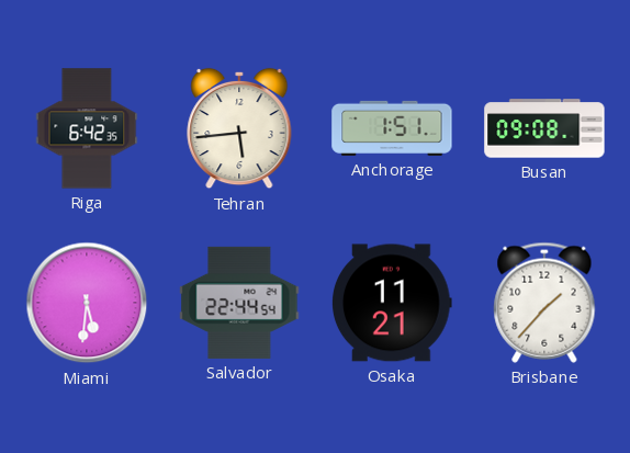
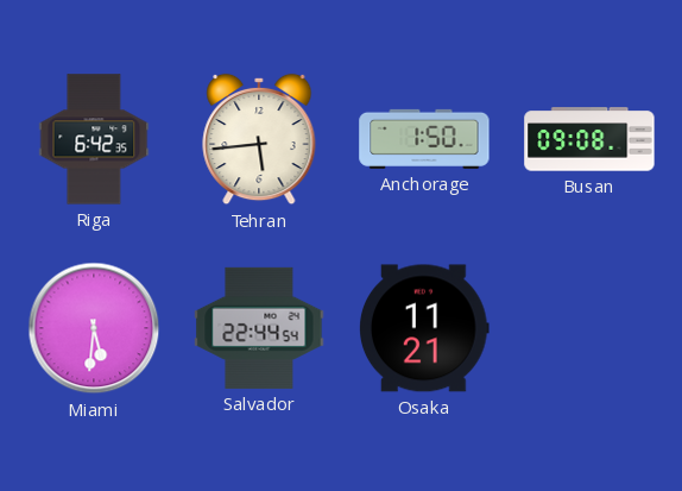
Anchorage: 1:51 -> 1:50
Brisbane: 1:37 -> none
